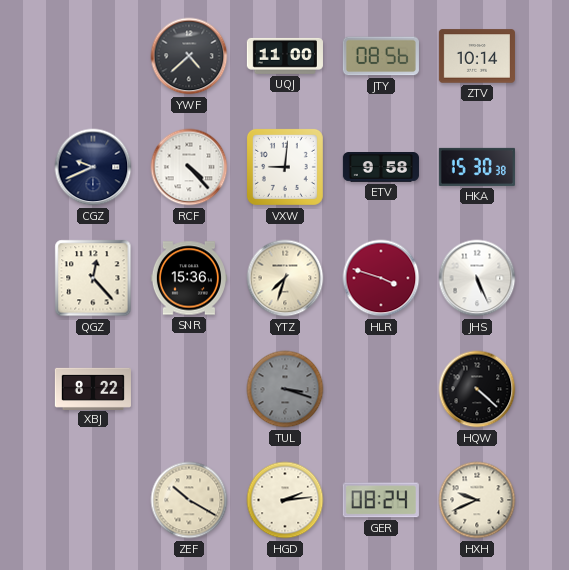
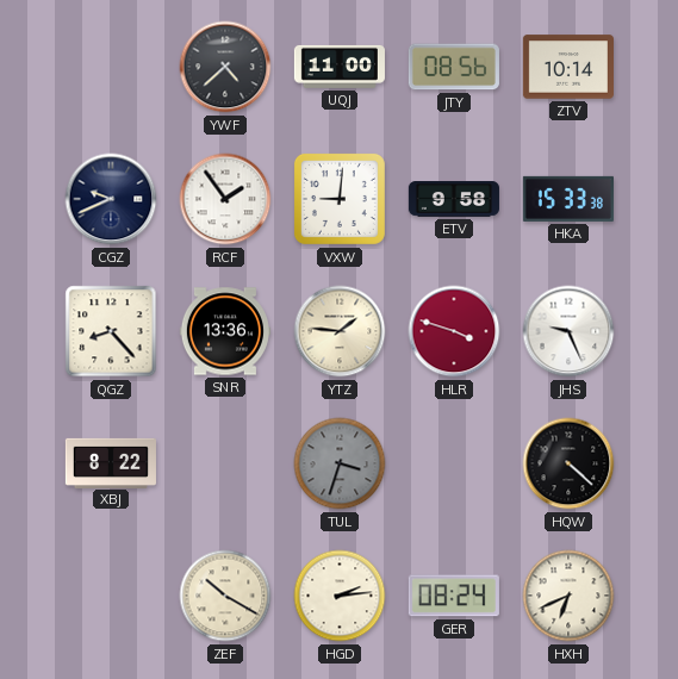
RCF: 4:23 -> 1:54
HKA: 15:30 -> 15:33
QGZ: 12:23 -> 8:23
SNR: 15:36 -> 13:36
YTZ: 7:33 -> 1:46
JHS: 5:26 -> 9:26
TUL: 3:18 -> 3:33
HXH: 9:41 -> 6:41
